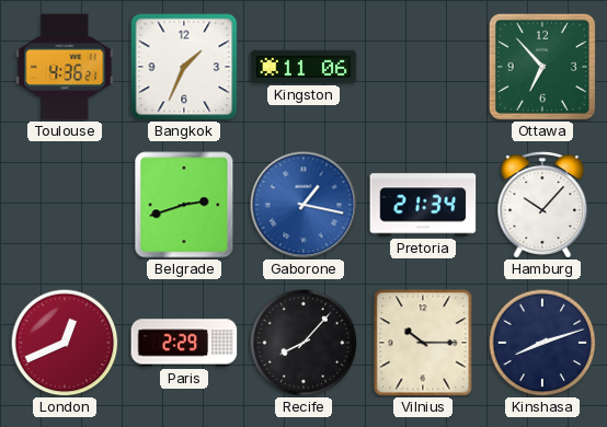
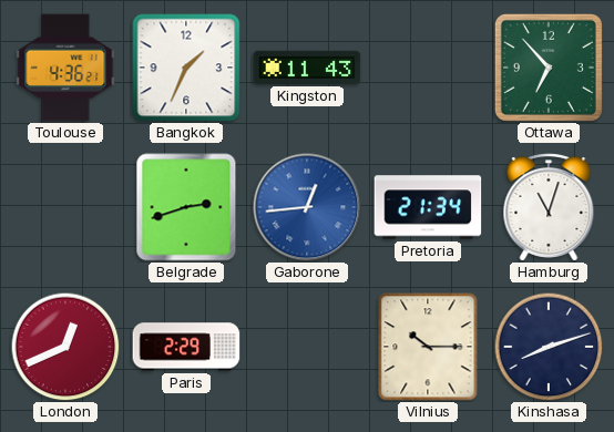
Kingston: 11:06 -> 11:43
Gaborone: 1:17 -> 12:44
Hamburg: 10:07 -> 11:03
Recife: 8:07 -> none
